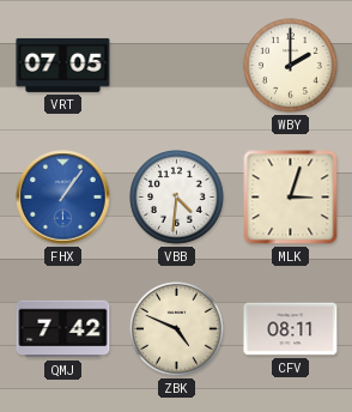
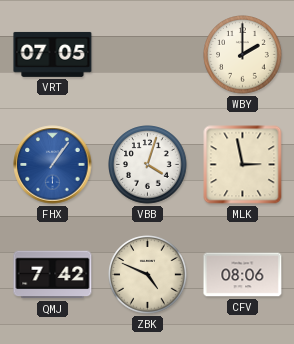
VBB: 4:31 -> 4:03
MLK: 3:03 -> 2:58
CFV: 08:11 -> 08:06
